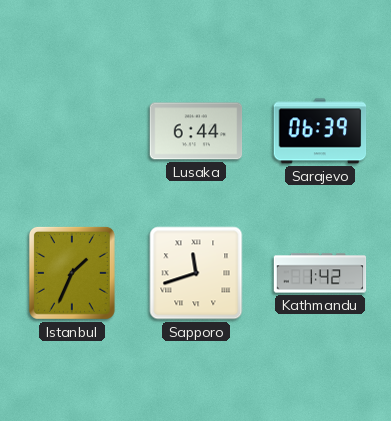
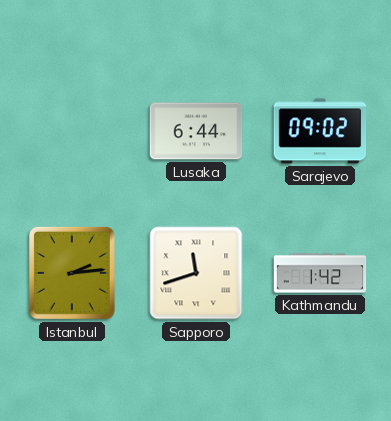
Sarajevo: 06:39 -> 09:02
Istanbul: 1:34 -> 2:14
